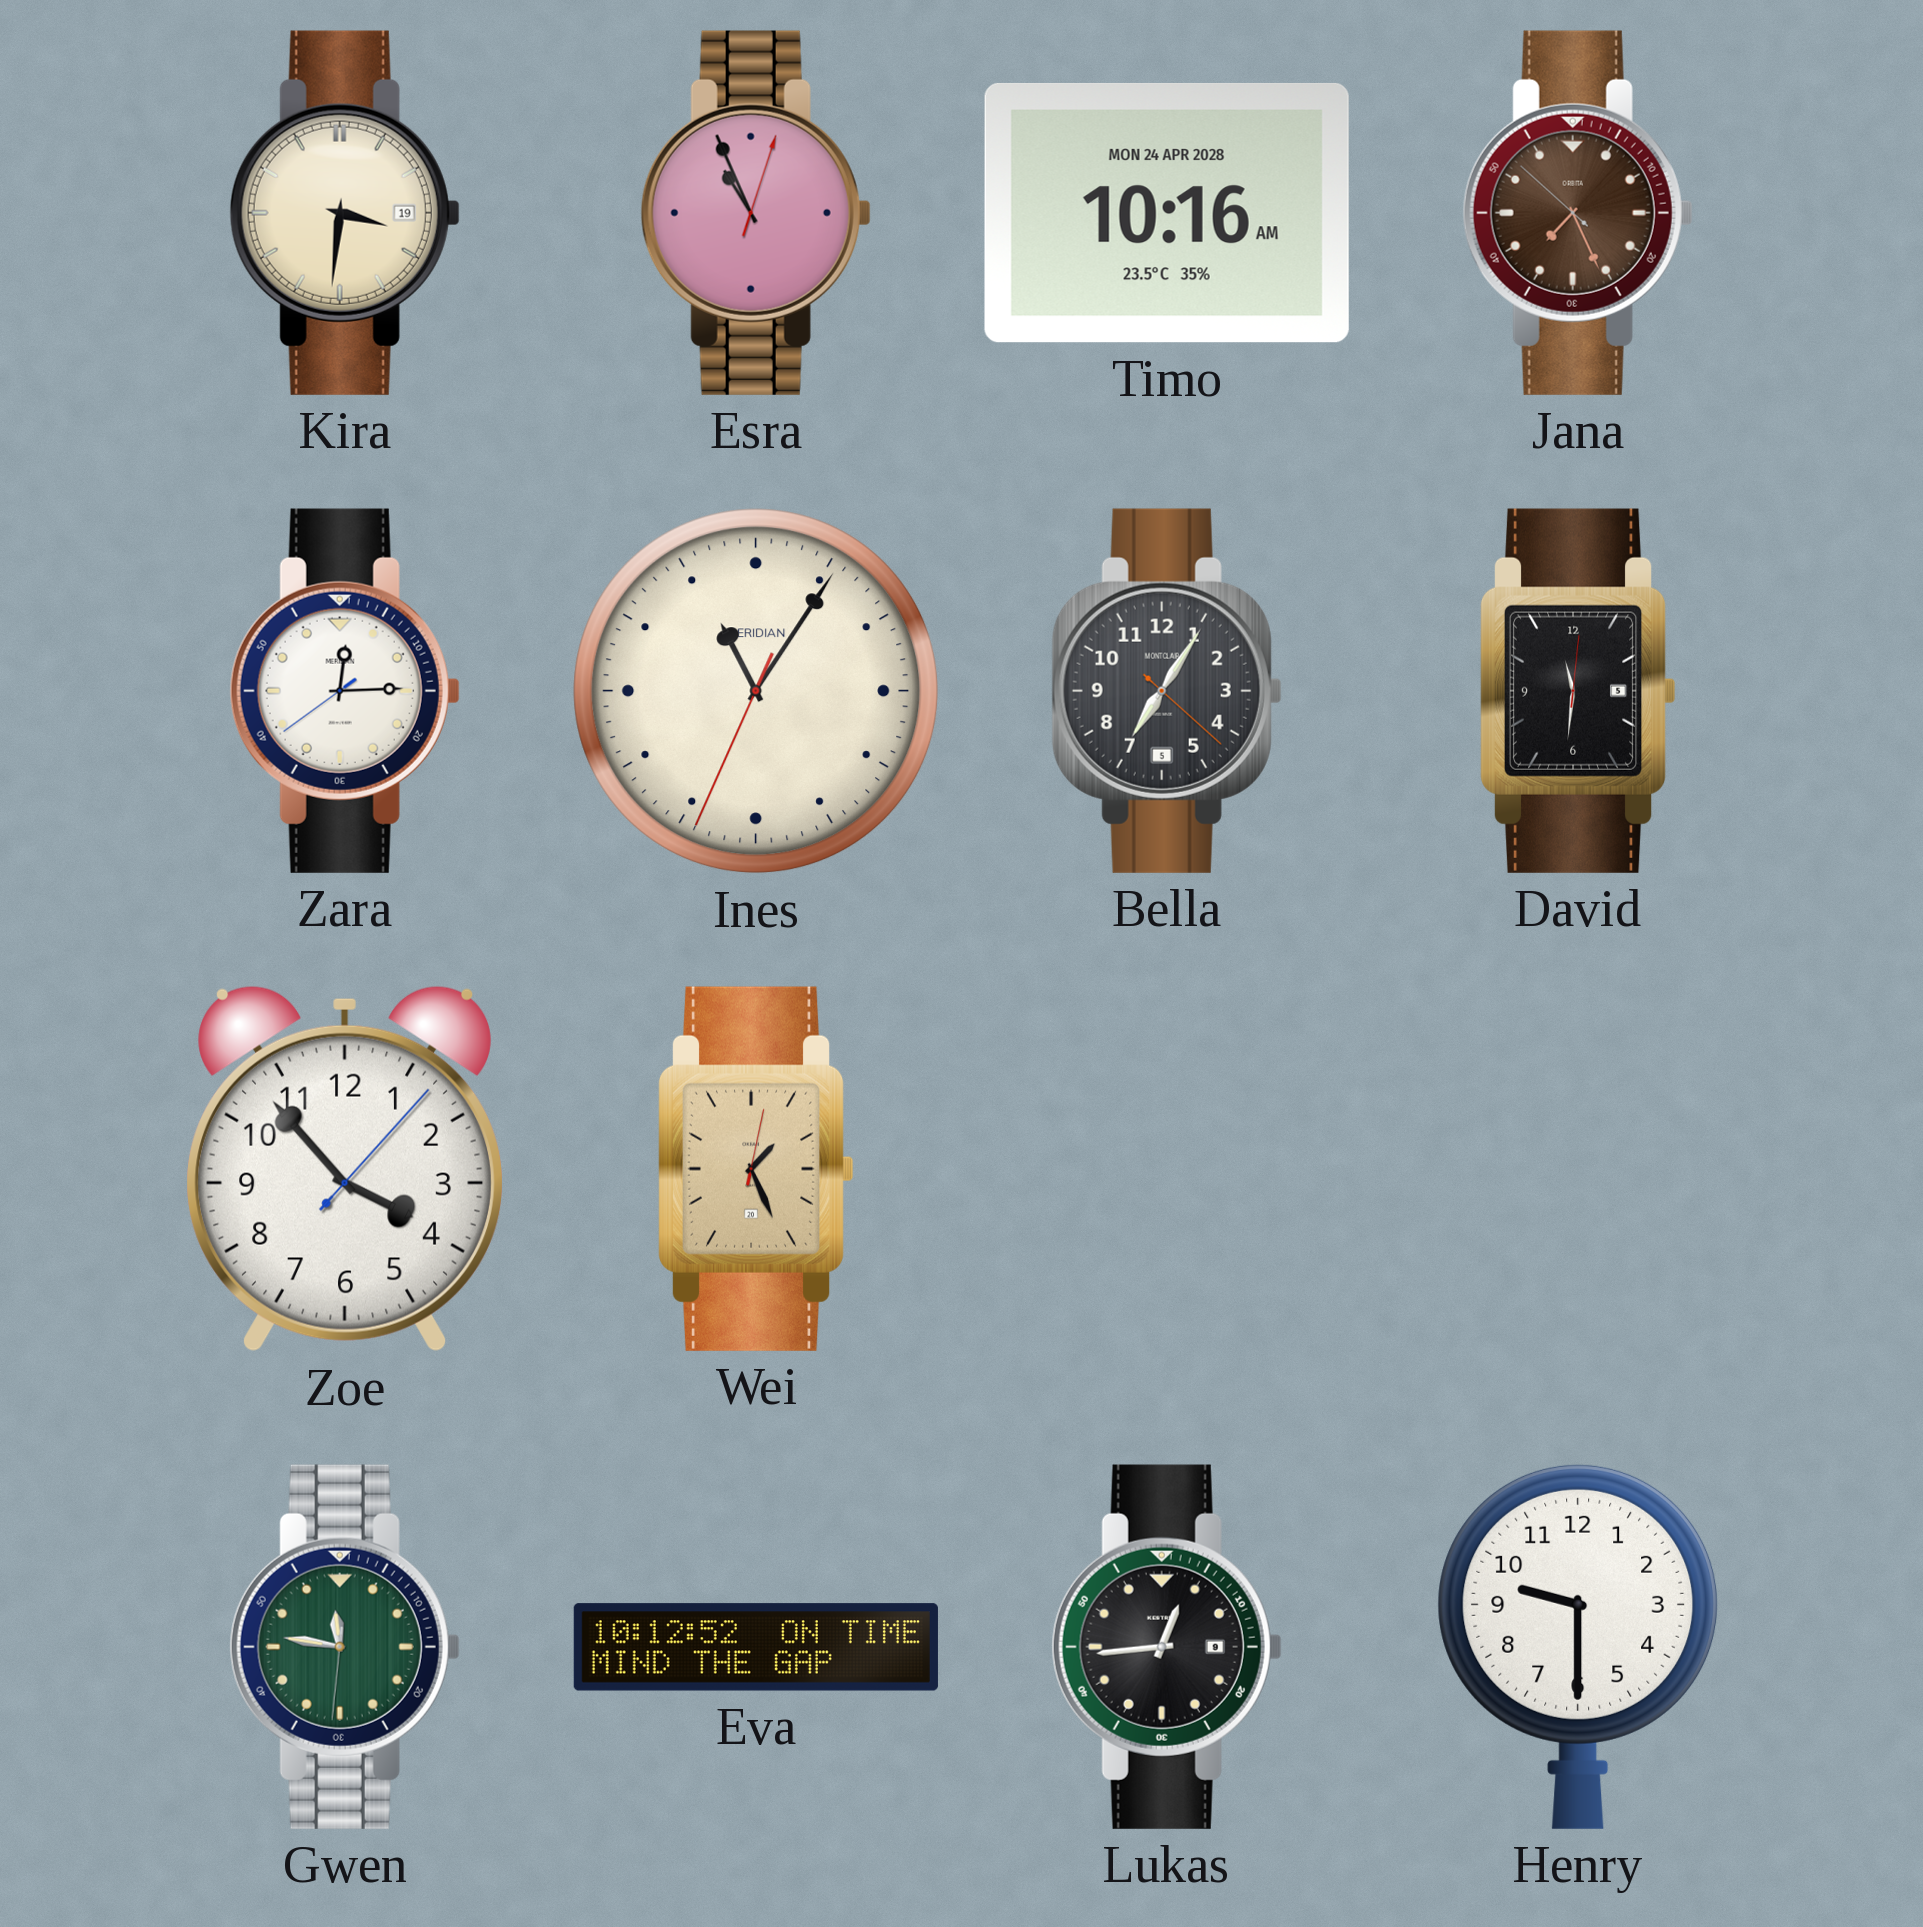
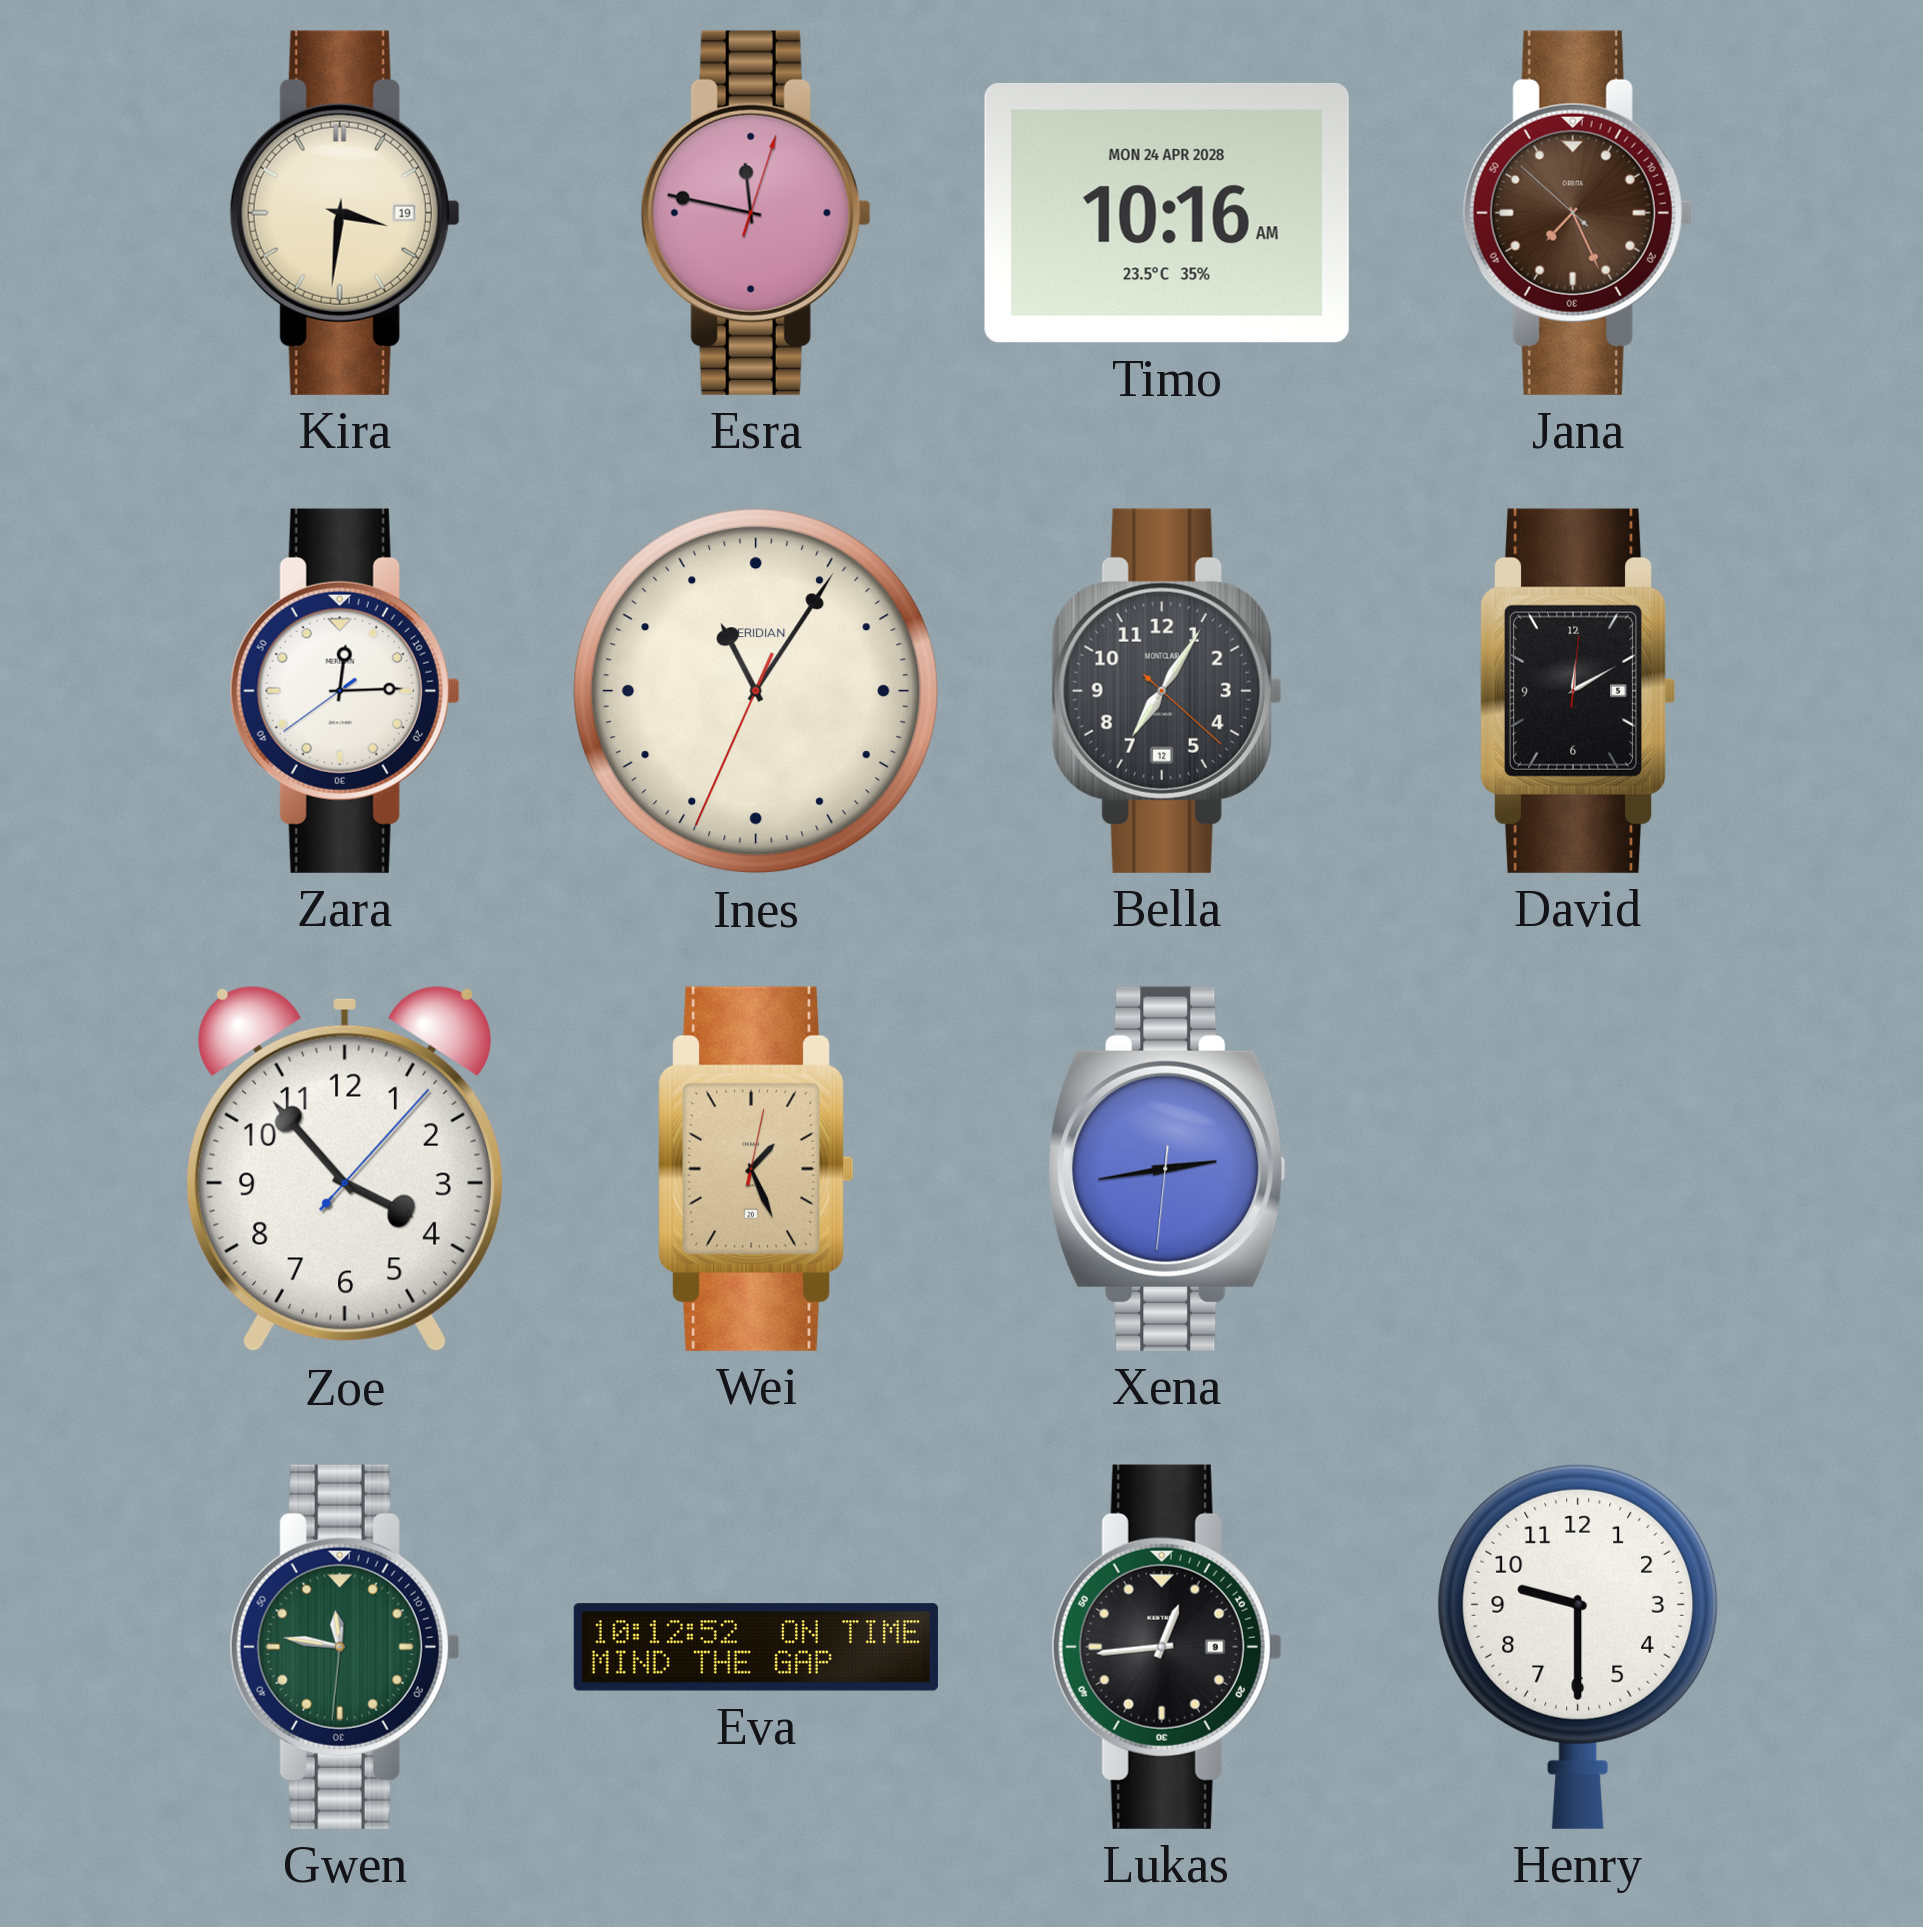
Esra: 10:56 -> 11:47
Bella date: 5 -> 12
David: 11:31 -> 12:10
Xena: none -> 2:43
